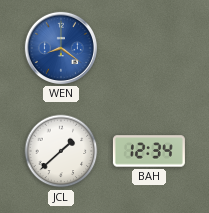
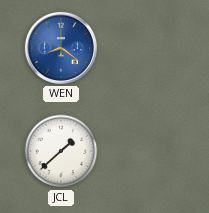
BAH: 12:34 -> none
